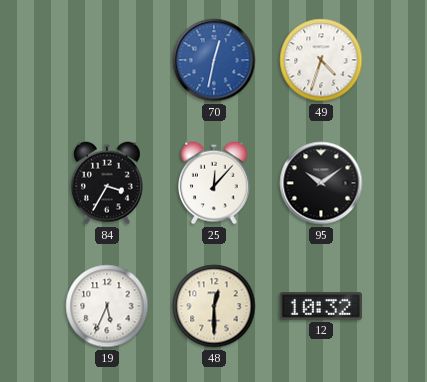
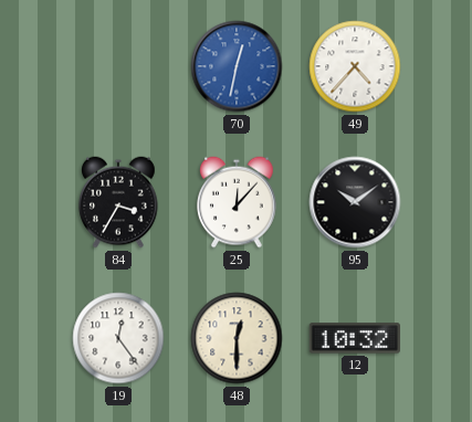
49: 4:33 -> 4:37
19: 5:34 -> 12:24
